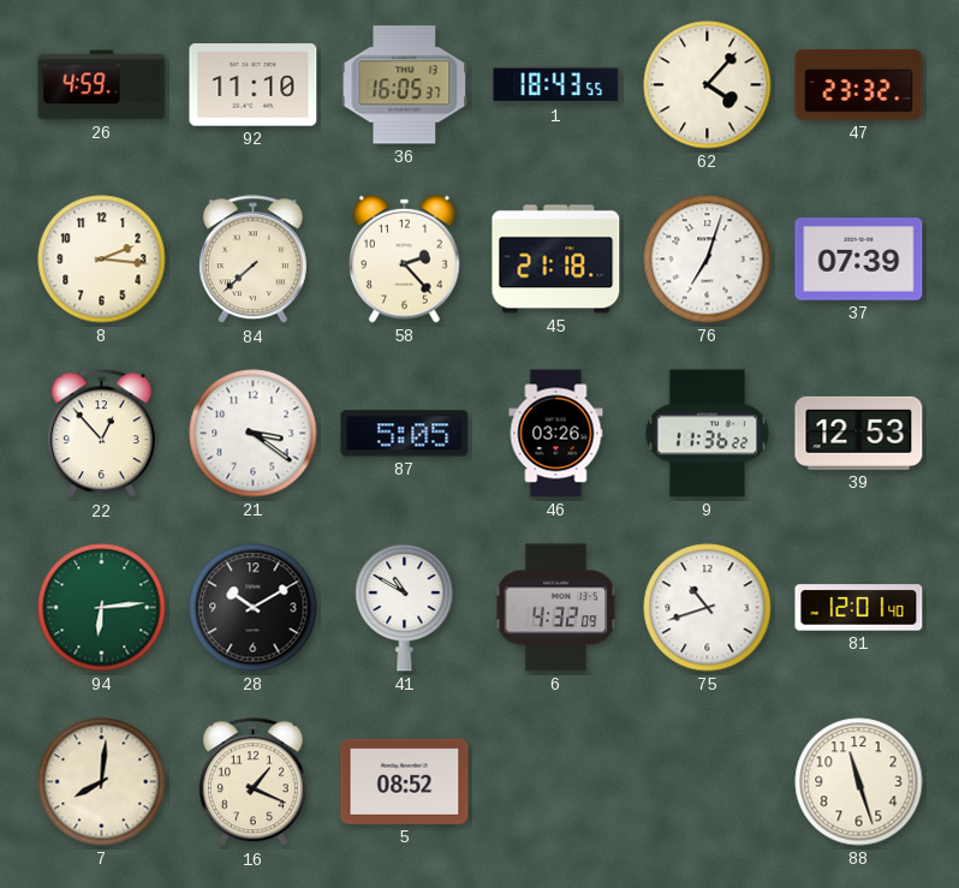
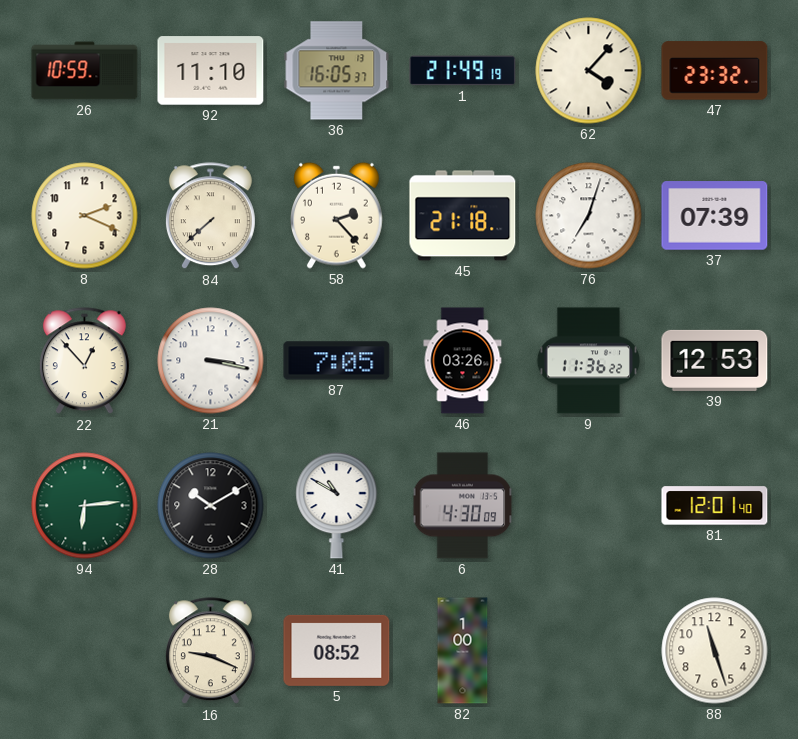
26: 4:59 -> 10:59
1: 18:43 -> 21:49
8: 2:16 -> 2:19
21: 3:21 -> 3:17
87: 5:05 -> 7:05
6: 4:32 -> 4:30
75: 10:42 -> none
7: 8:01 -> none
16: 1:19 -> 9:19
82: none -> 1:00
